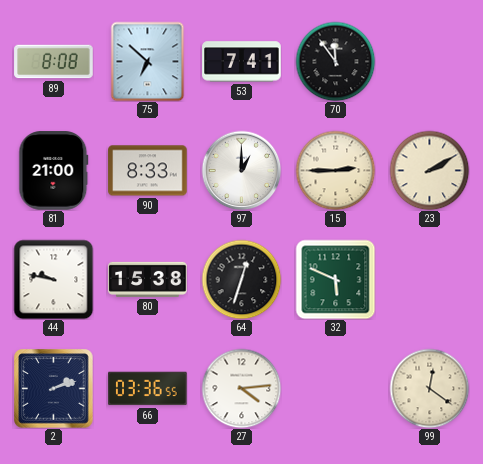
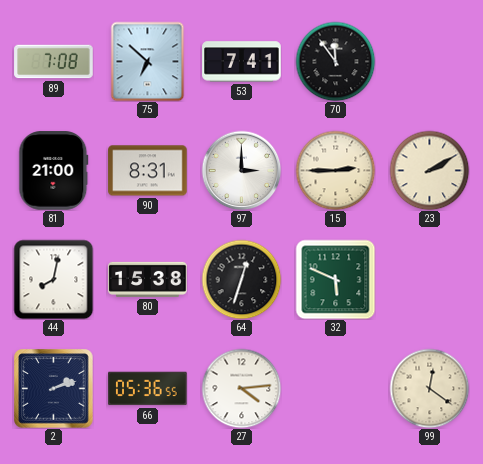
89: 8:08 -> 7:08
90: 8:33 -> 8:31
97: 1:00 -> 3:00
44: 9:47 -> 8:02
66: 03:36 -> 05:36
